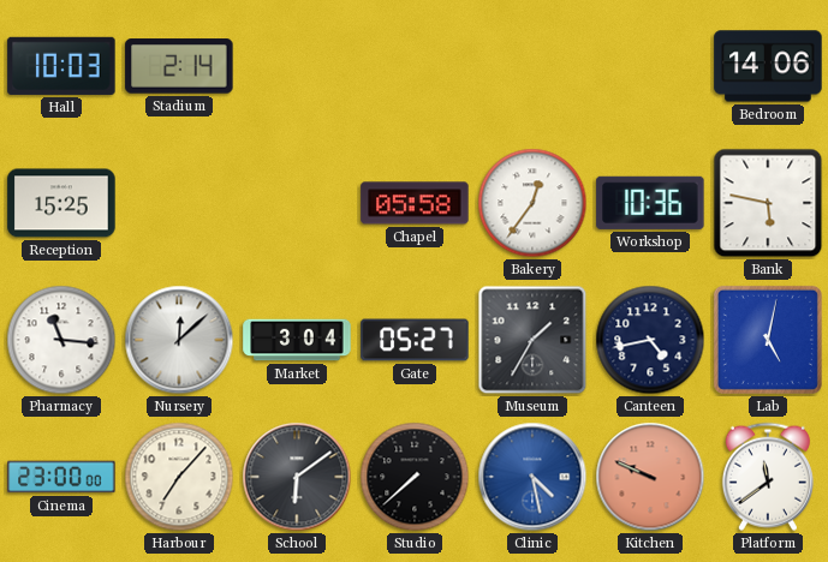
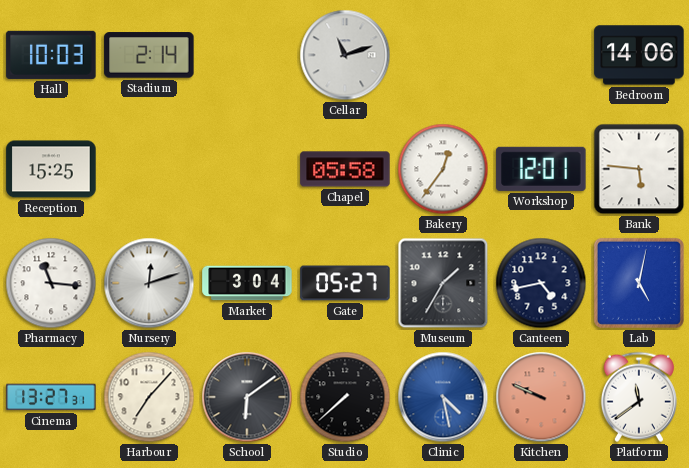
Cellar: none -> 11:12
Workshop: 10:36 -> 12:01
Bank: 5:47 -> 5:46
Nursery: 12:08 -> 12:12
Cinema: 23:00 -> 13:27
